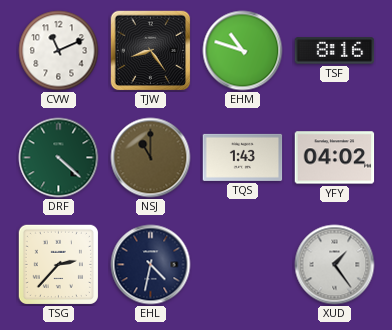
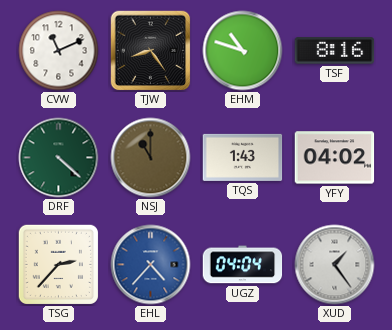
EHL: 4:32 -> 4:37
EHL dial: navy -> blue
UGZ: none -> 04:04
